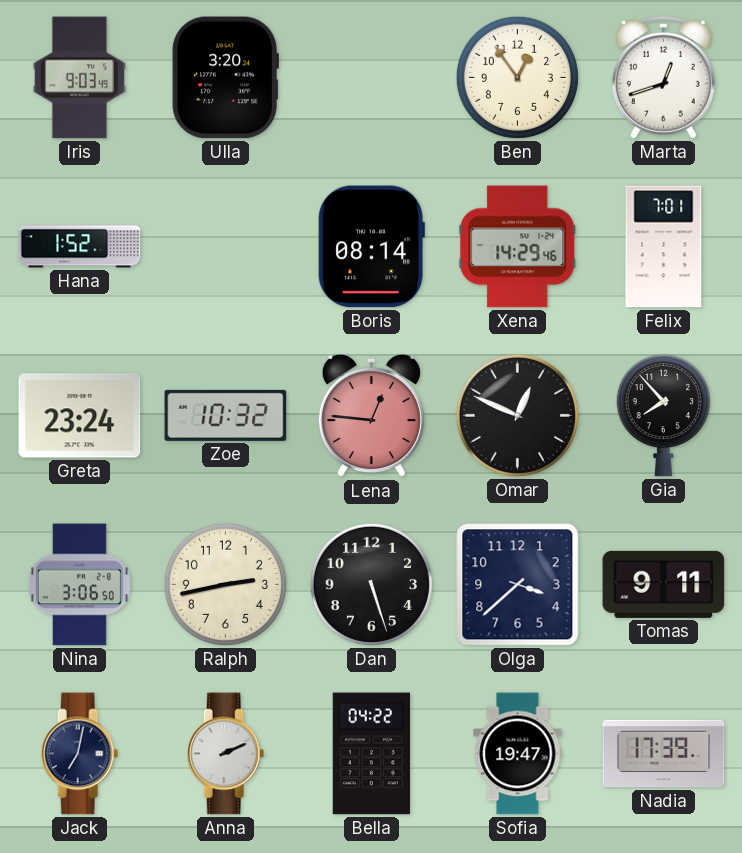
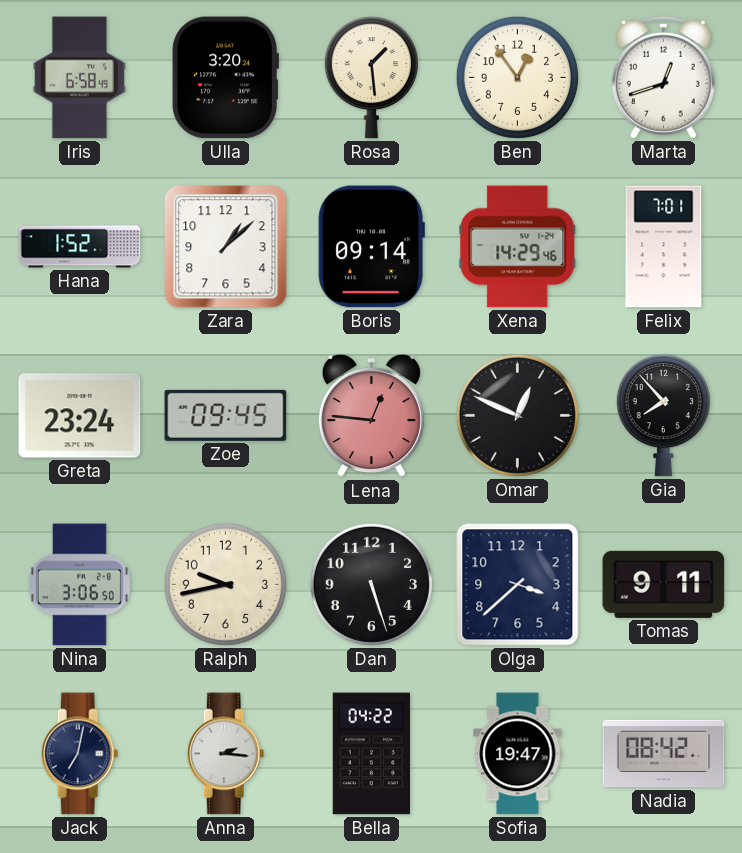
Iris: 9:03 -> 6:58
Rosa: none -> 1:29
Zara: none -> 1:08
Boris: 08:14 -> 09:14
Zoe: 10:32 -> 09:45
Ralph: 2:43 -> 9:43
Anna: 2:11 -> 2:16
Nadia: 17:39 -> 08:42
